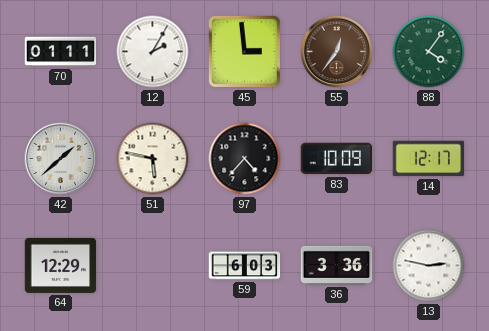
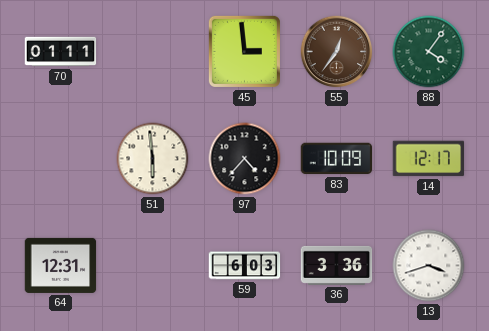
12: 2:05 -> none
42: 1:38 -> none
51: 5:47 -> 5:59
64: 12:29 -> 12:31
13: 2:47 -> 3:42
